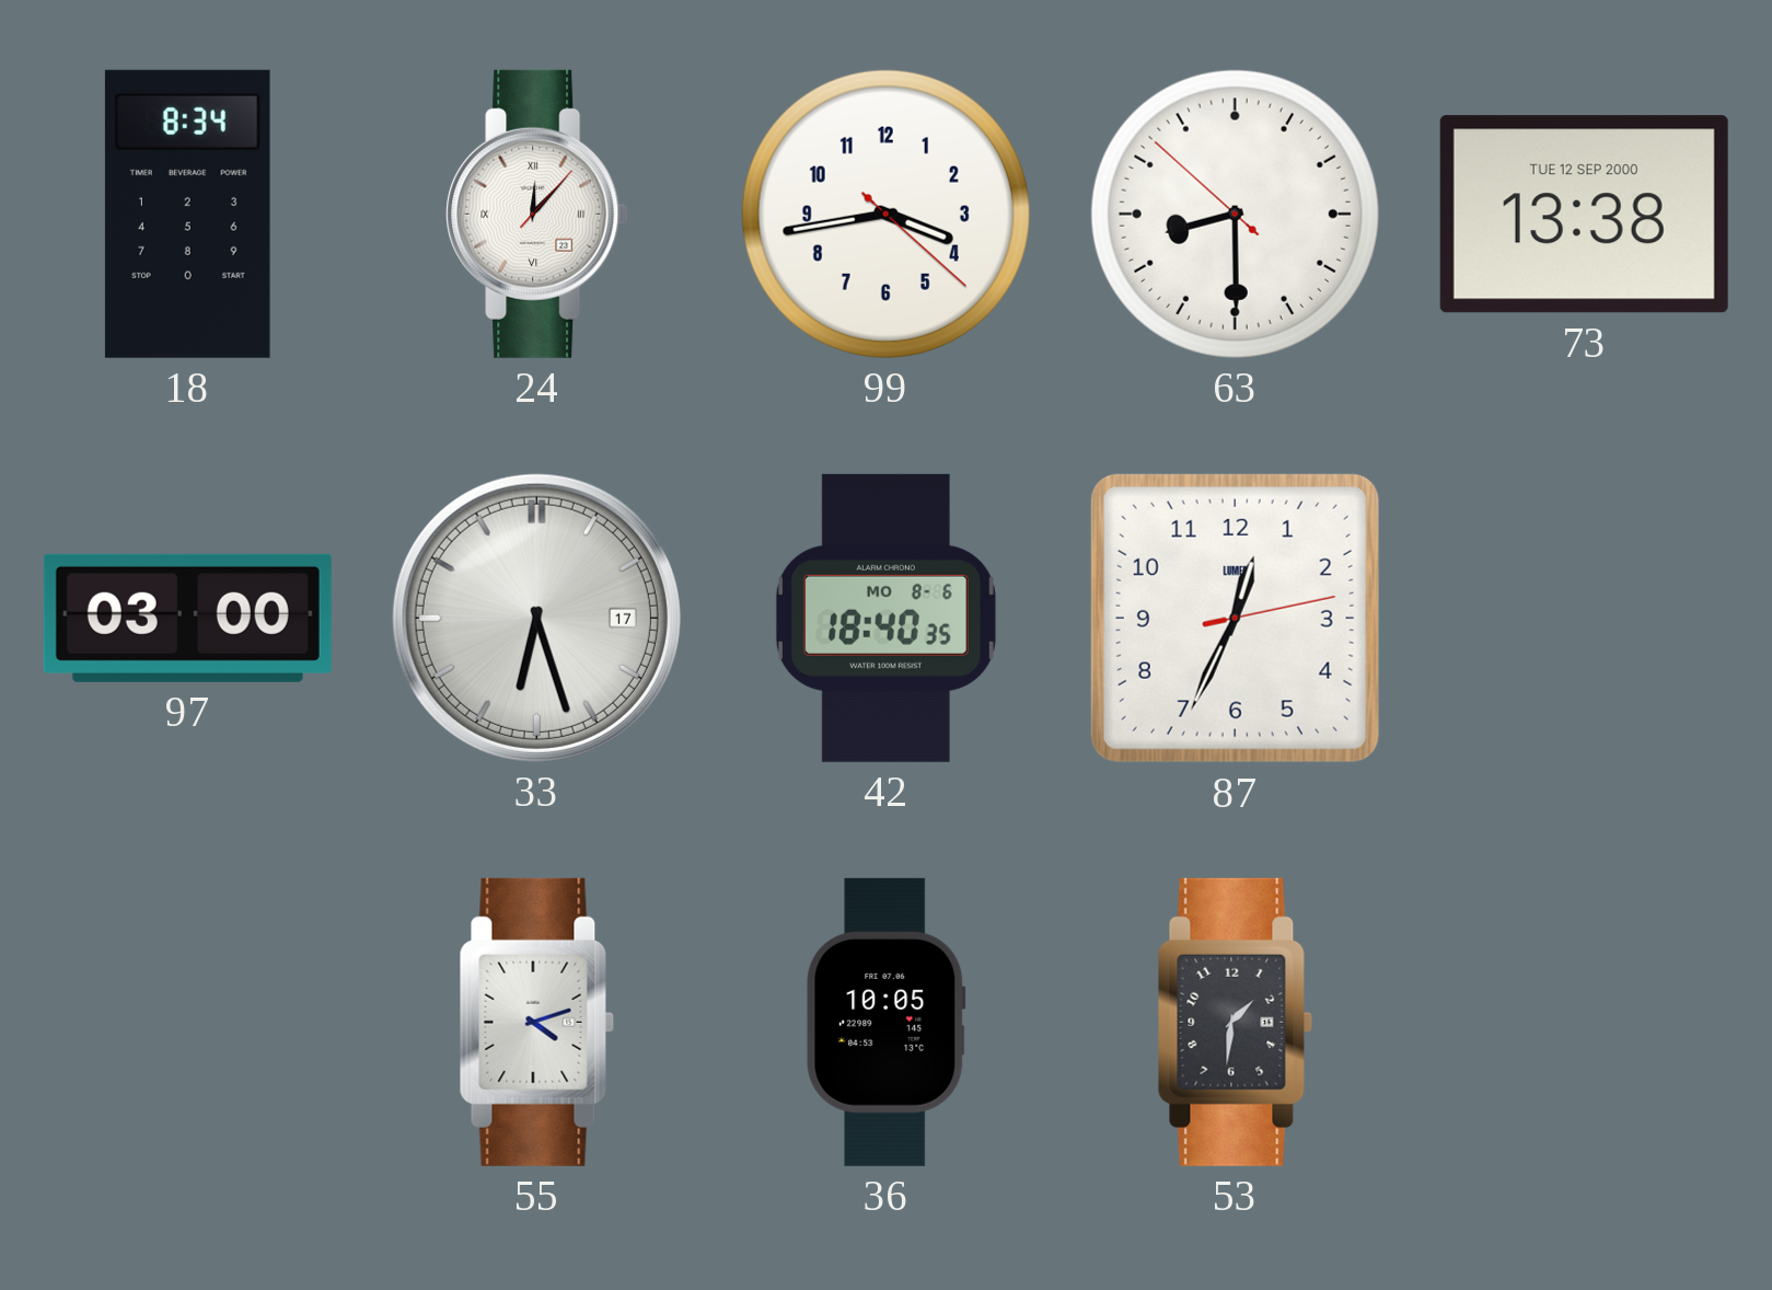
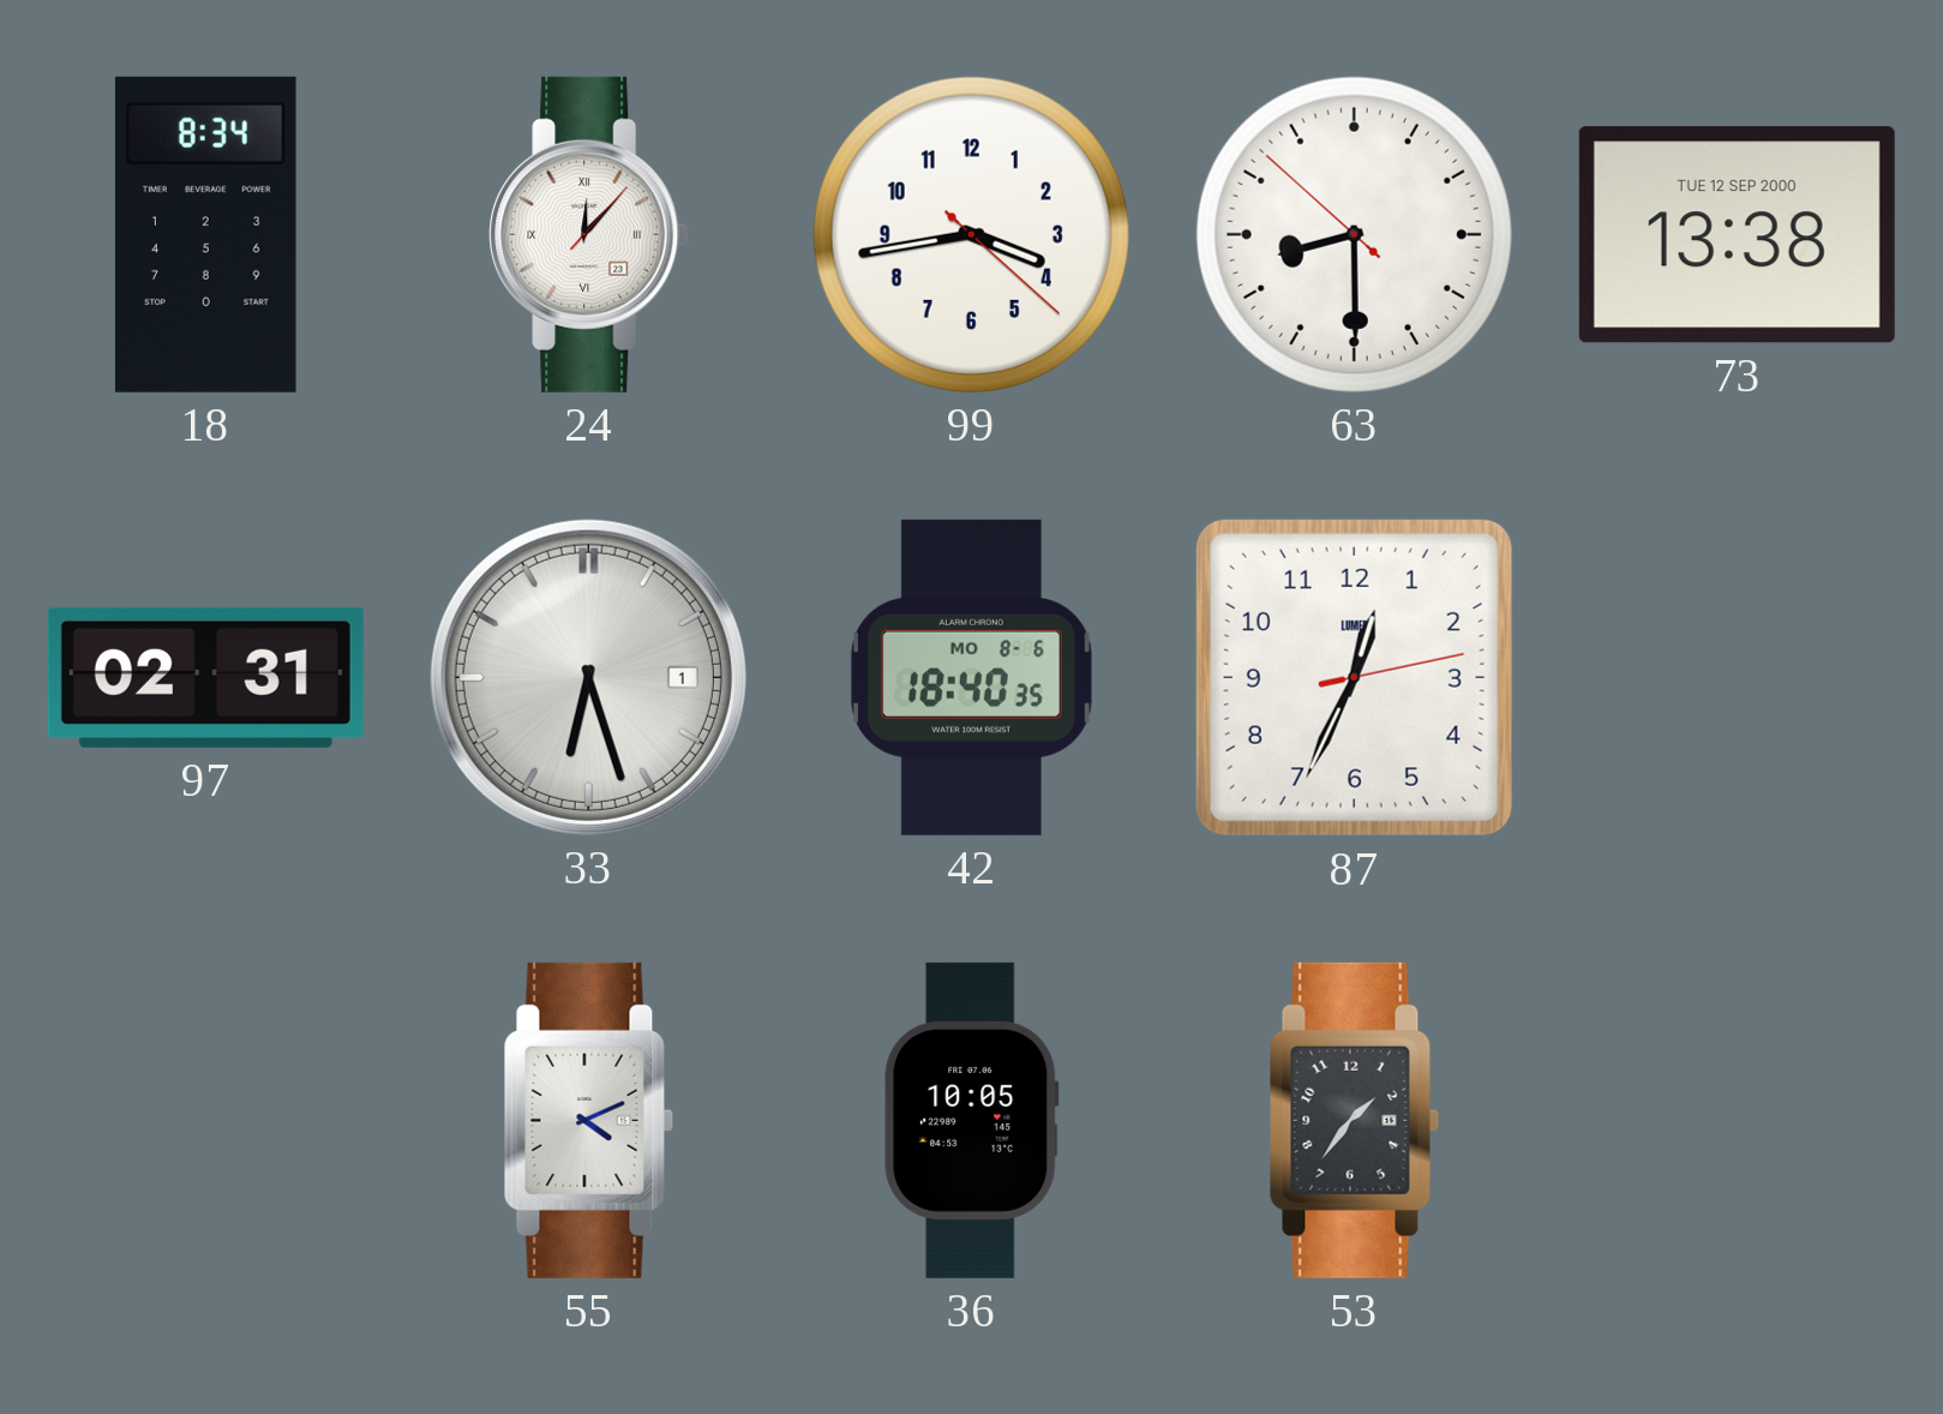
97: 03:00 -> 02:31
33 date: 17 -> 1
55: 4:12 -> 4:11
53: 1:31 -> 1:36
